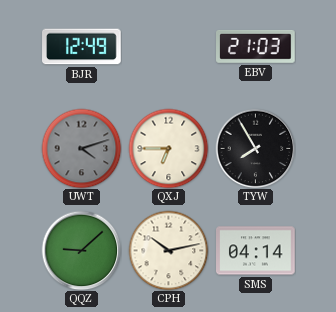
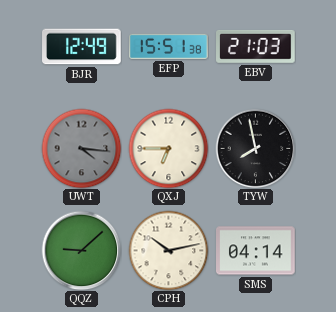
EFP: none -> 15:51
UWT: 4:12 -> 4:16
TYW: 7:55 -> 7:58
